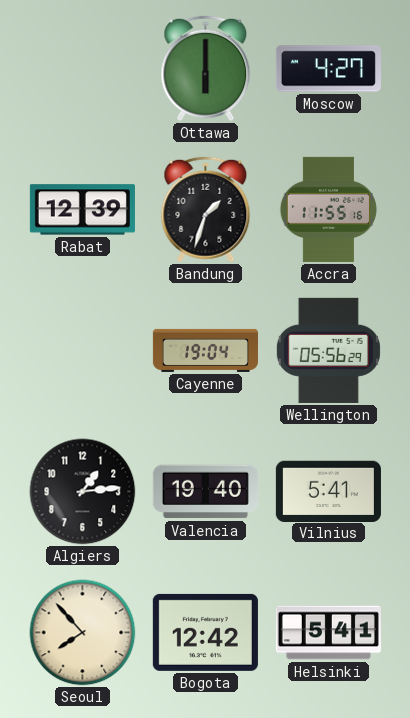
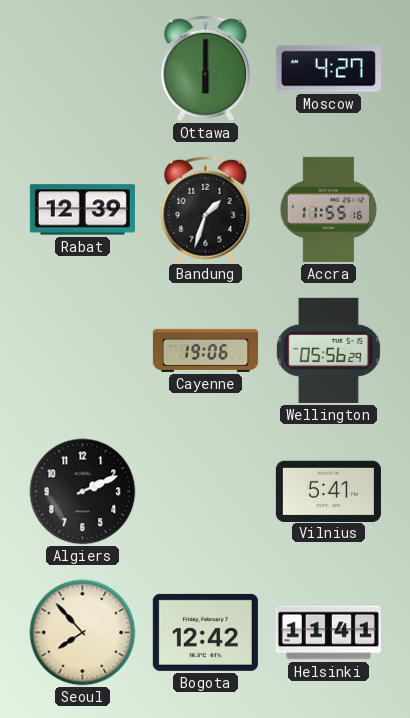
Cayenne: 19:04 -> 19:06
Algiers: 1:14 -> 2:11
Valencia: 19:40 -> none
Helsinki: 5:41 -> 11:41
